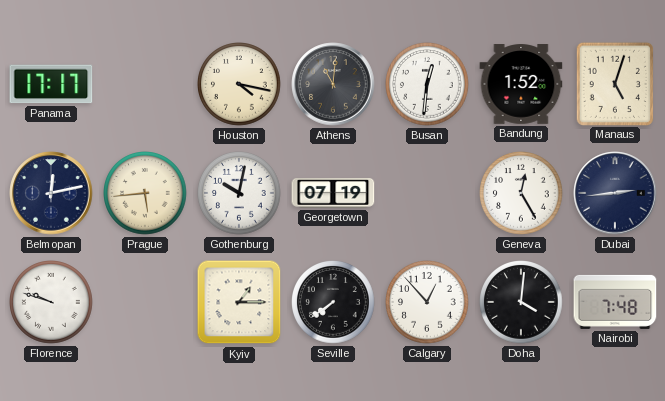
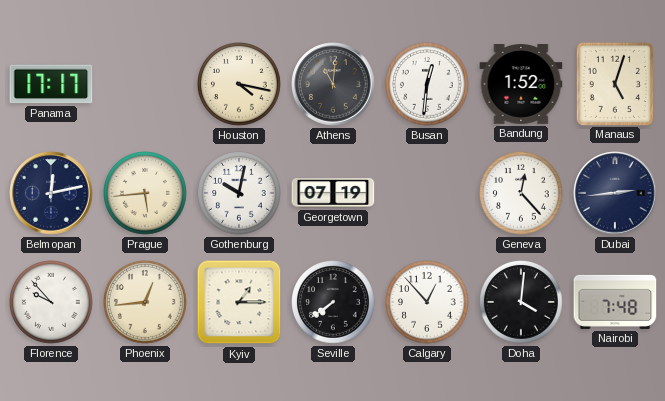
Geneva: 12:25 -> 12:23
Florence: 9:48 -> 9:53
Phoenix: none -> 12:44
